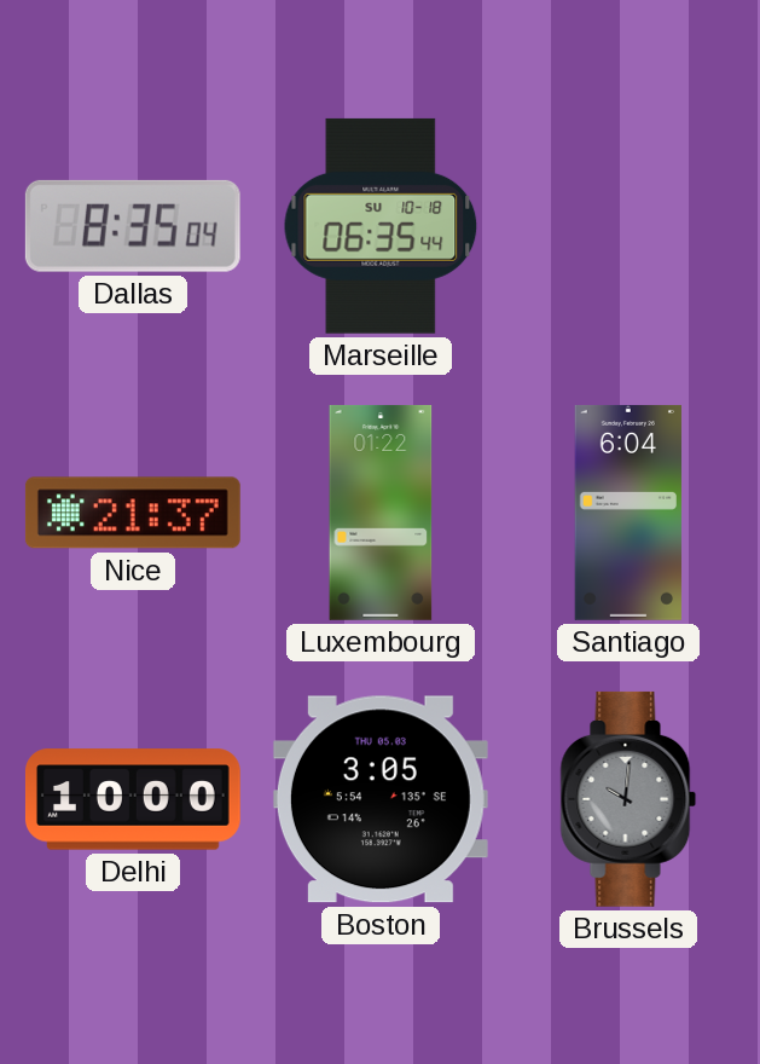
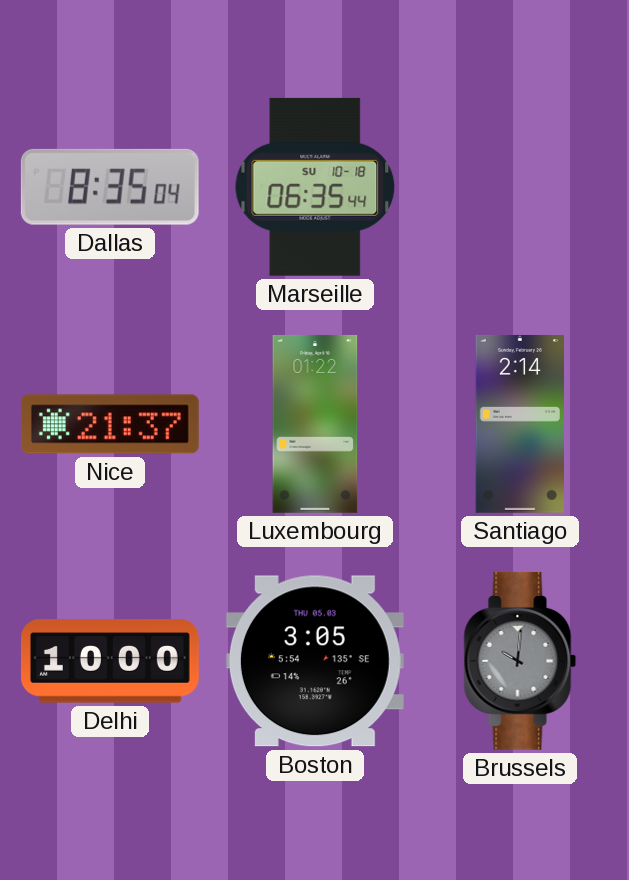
Santiago: 6:04 -> 2:14
